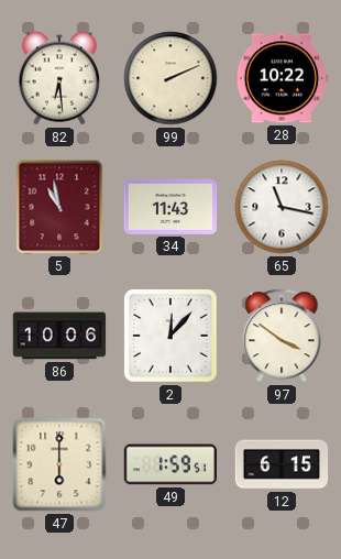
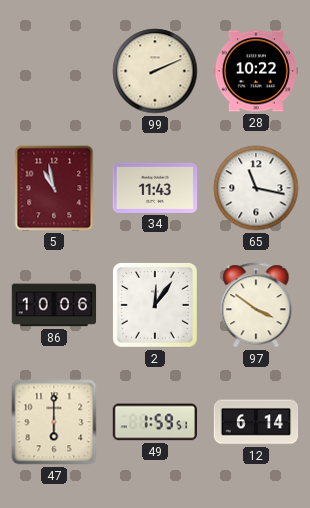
82: 6:29 -> none
2: 12:07 -> 12:06
12: 6:15 -> 6:14
